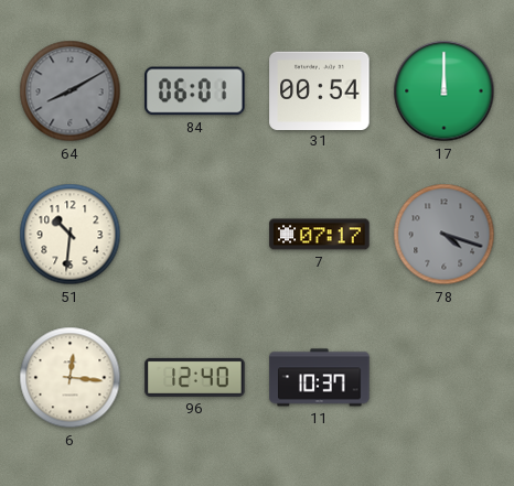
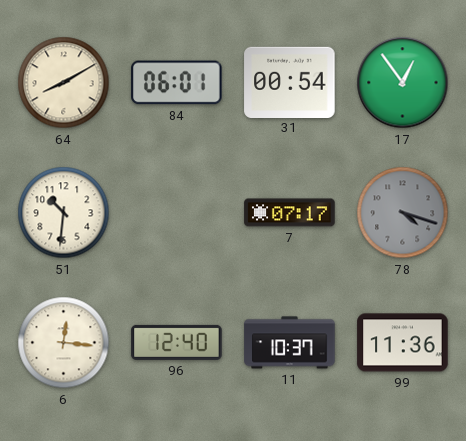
64 dial: grey -> cream
17: 12:00 -> 12:54
99: none -> 11:36
